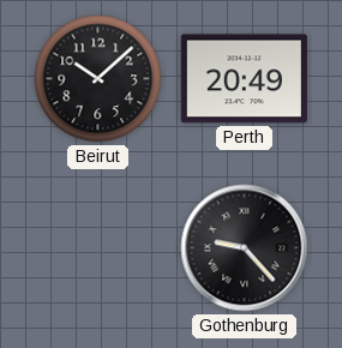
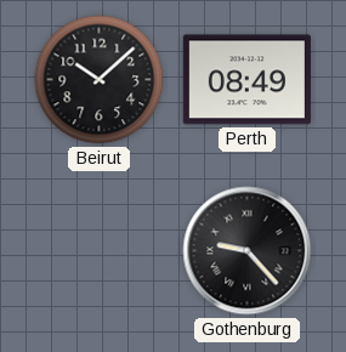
Perth: 20:49 -> 08:49
